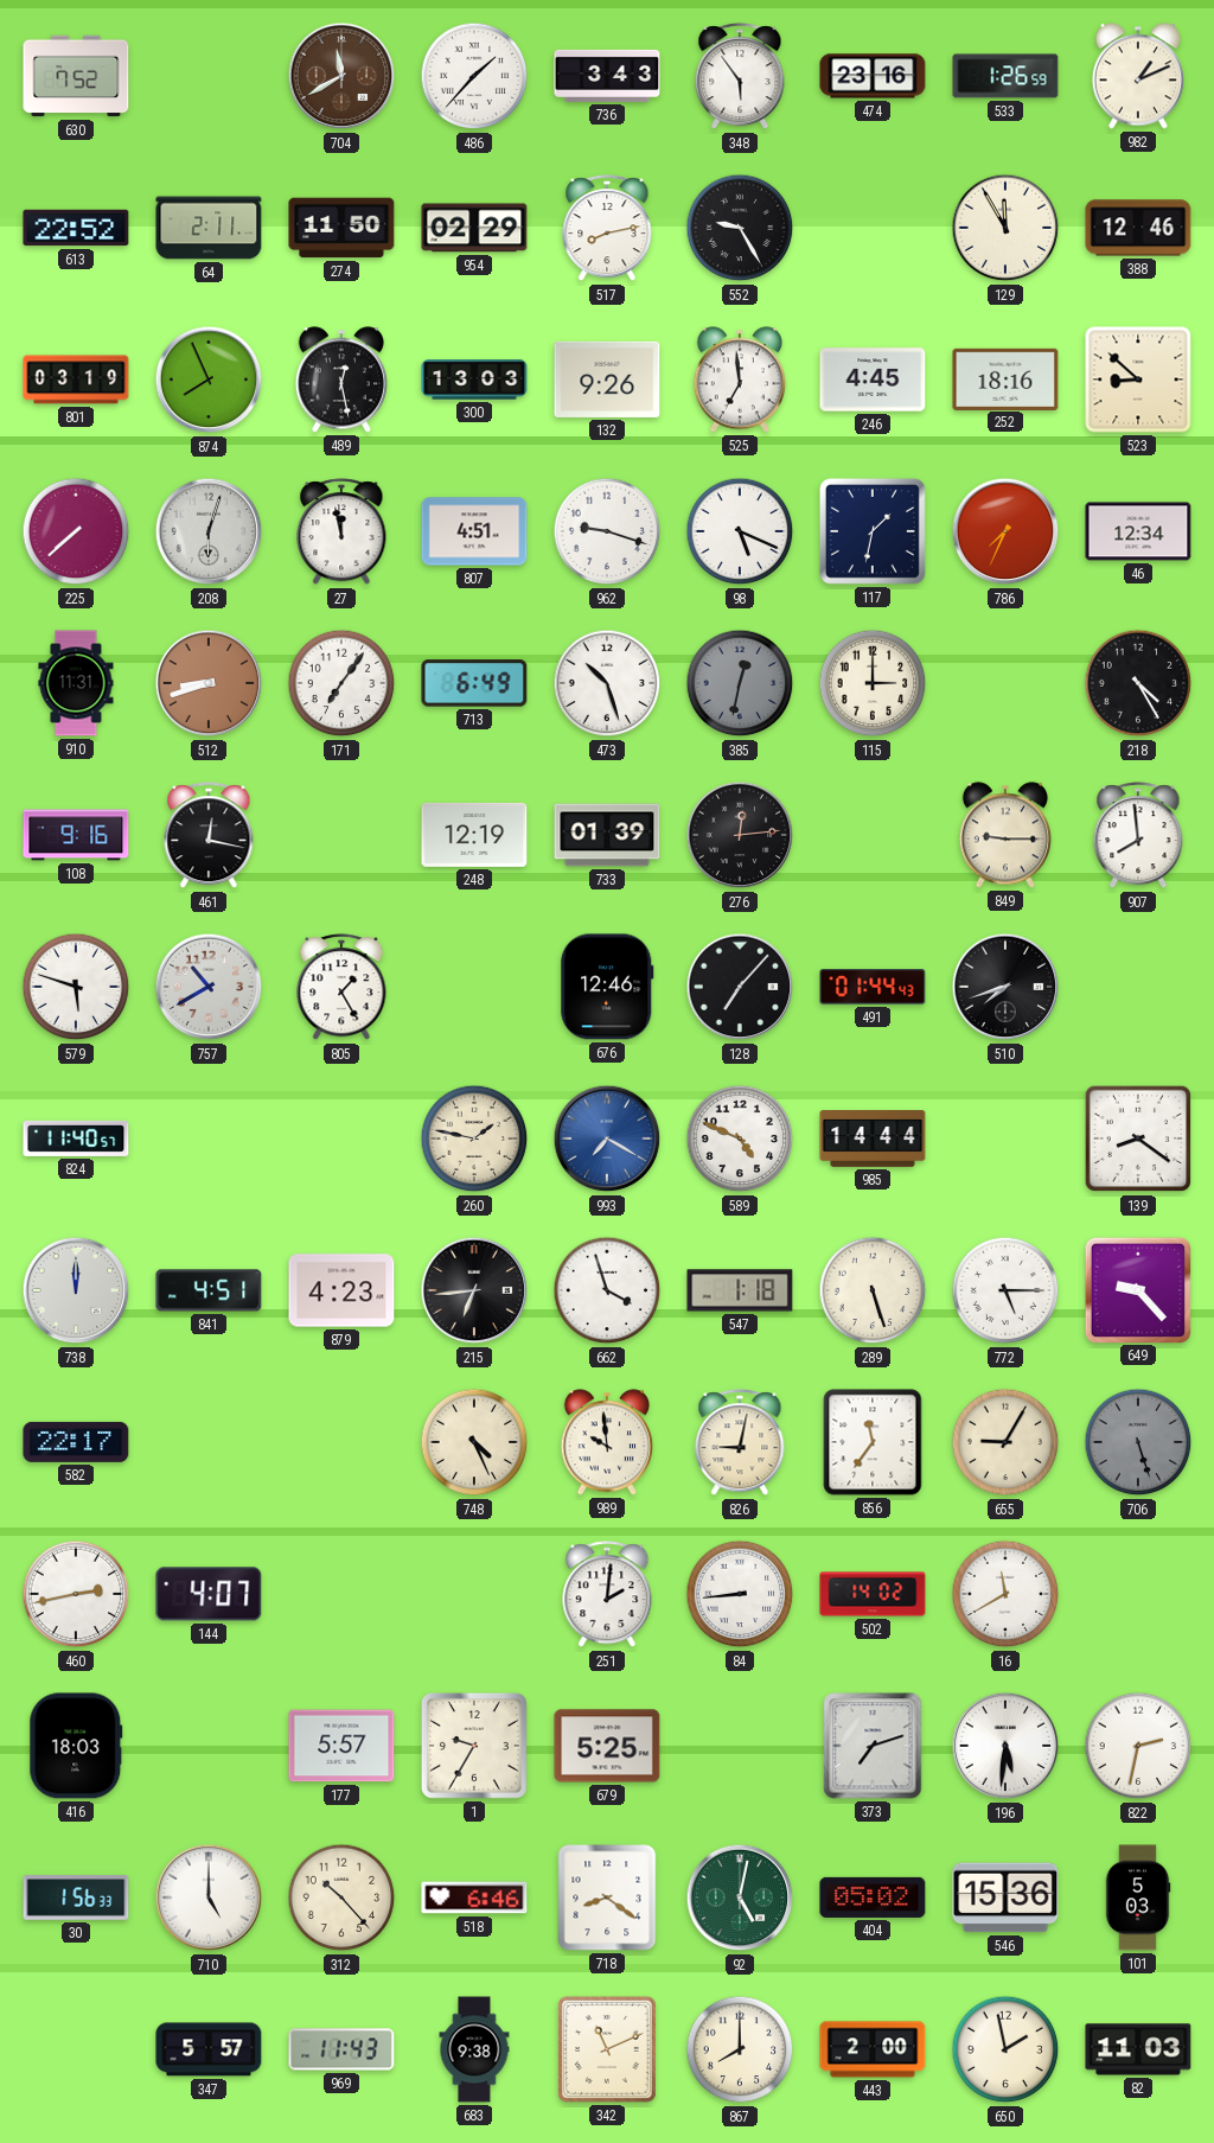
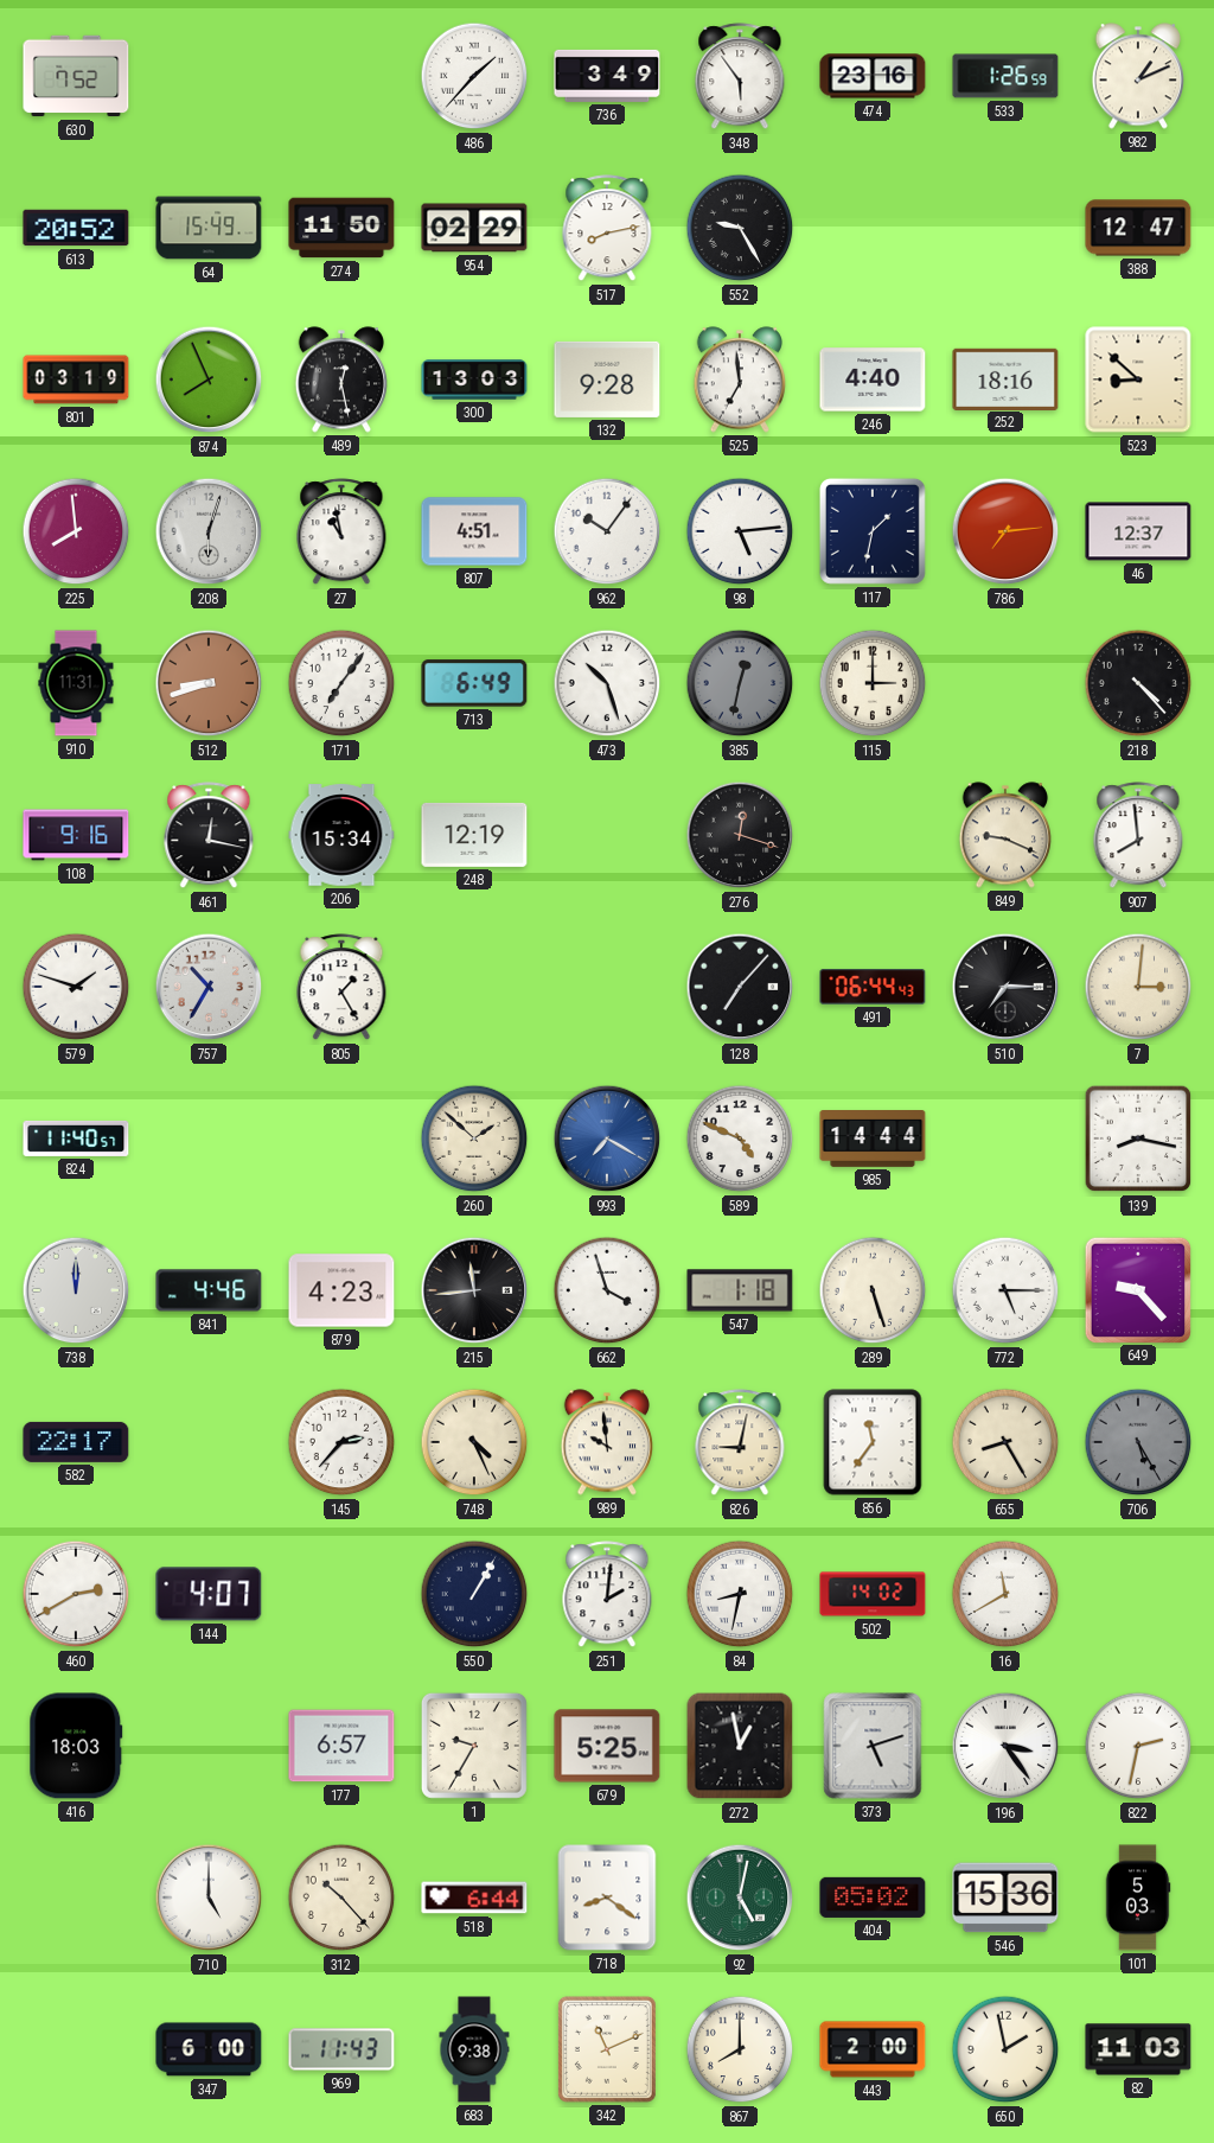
704: 11:40 -> none
736: 3:43 -> 3:49
613: 22:52 -> 20:52
64: 2:11 -> 15:49
129: 11:55 -> none
388: 12:46 -> 12:47
132: 9:26 -> 9:28
246: 4:45 -> 4:40
225: 7:38 -> 7:59
27: 11:58 -> 10:58
962: 9:18 -> 10:06
98: 5:19 -> 5:14
786: 7:34 -> 7:14
46: 12:34 -> 12:37
218: 4:25 -> 4:23
206: none -> 15:34
733: 01:39 -> none
276: 12:14 -> 12:18
849: 9:15 -> 9:19
579: 5:48 -> 1:48
757: 10:40 -> 10:35
676: 12:46 -> none
491: 01:44 -> 06:44
510: 7:42 -> 7:15
7: none -> 3:01
260: 1:47 -> 1:52
139: 8:21 -> 8:17
841: 4:51 -> 4:46
215: 6:44 -> 11:44
145: none -> 2:37
655: 9:05 -> 8:25
706: 5:27 -> 5:25
460: 2:43 -> 2:40
550: none -> 1:05
84: 8:44 -> 8:32
177: 5:57 -> 6:57
272: none -> 12:58
373: 7:12 -> 5:12
196: 5:31 -> 3:24
30: 1:56 -> none
518: 6:46 -> 6:44
347: 5:57 -> 6:00
